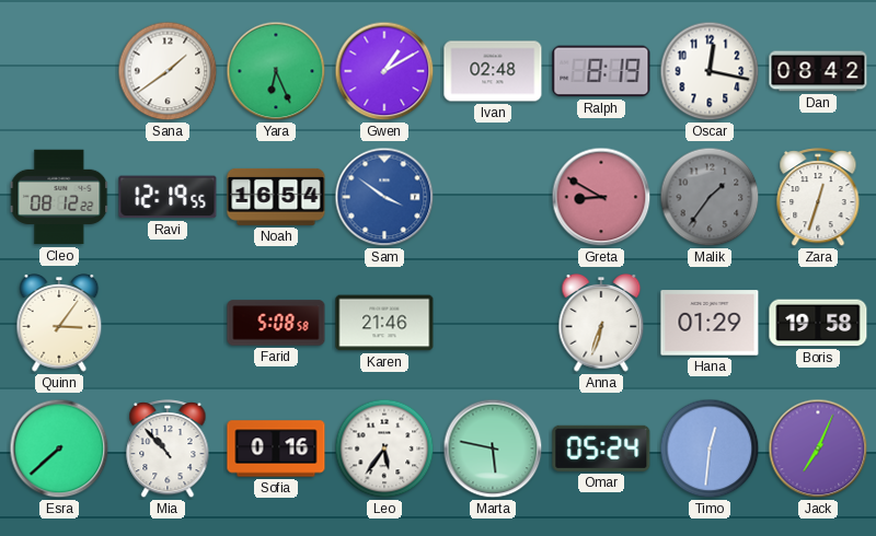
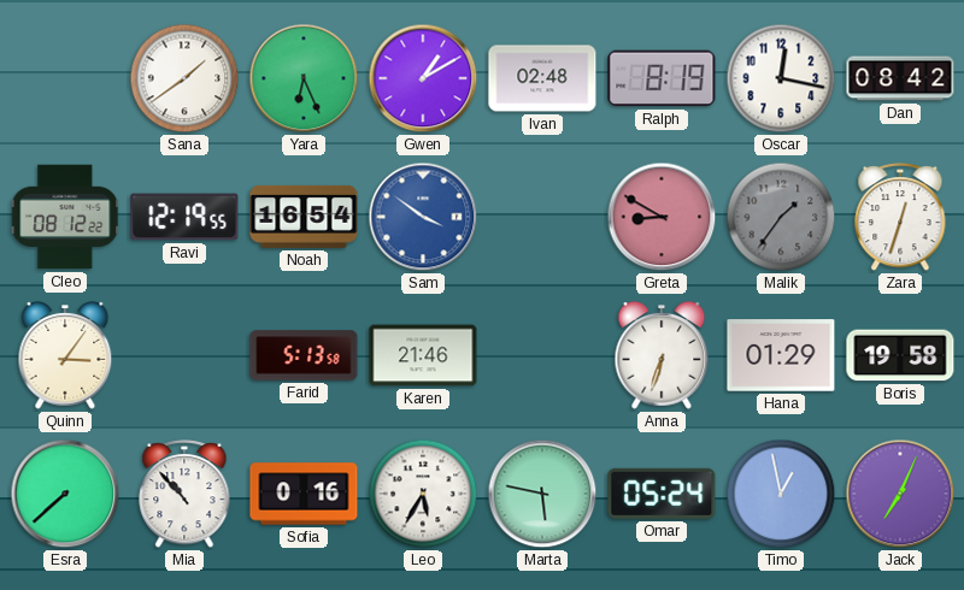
Farid: 5:08 -> 5:13
Leo: 5:36 -> 5:35
Timo: 12:31 -> 12:58
